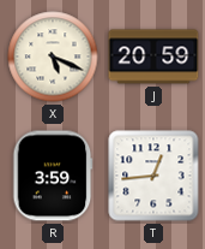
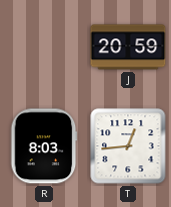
X: 5:19 -> none
R: 3:59 -> 8:03
